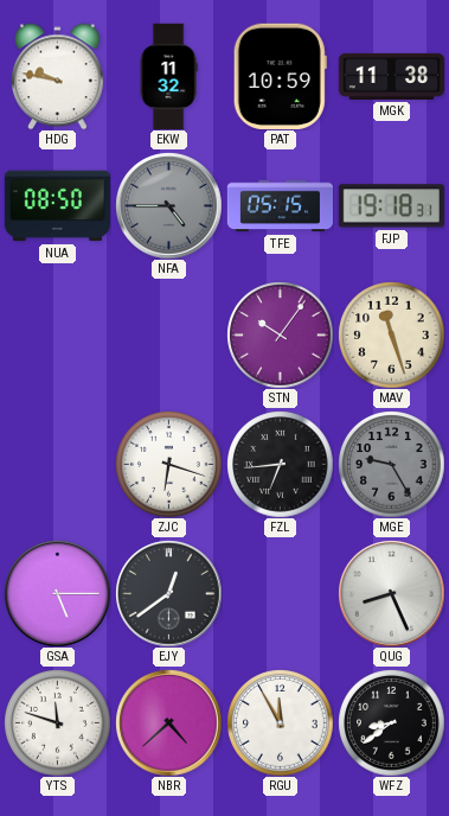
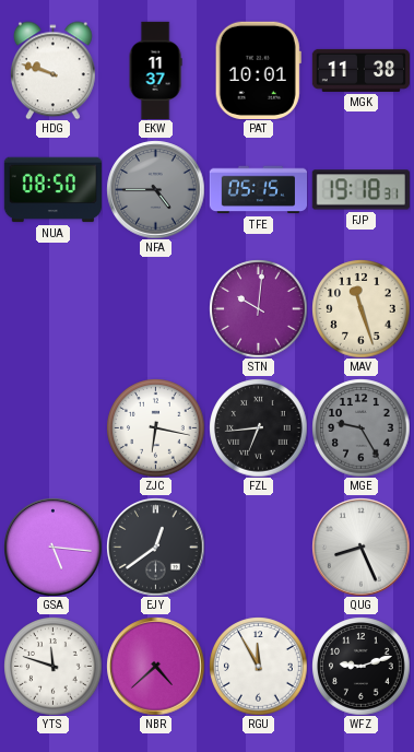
HDG: 9:47 -> 9:48
EKW: 11:32 -> 11:37
PAT: 10:59 -> 10:01
STN: 10:06 -> 10:01
ZJC: 6:18 -> 6:17
GSA: 5:15 -> 5:16
WFZ: 8:39 -> 9:12
